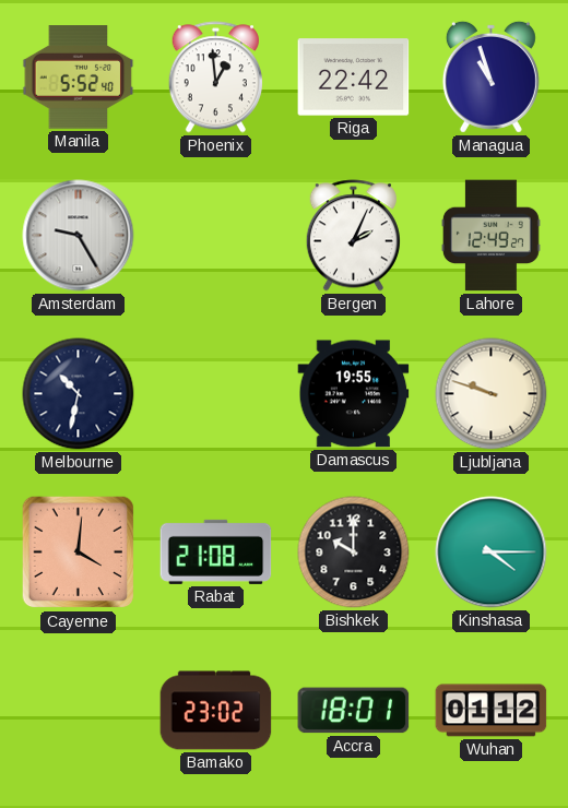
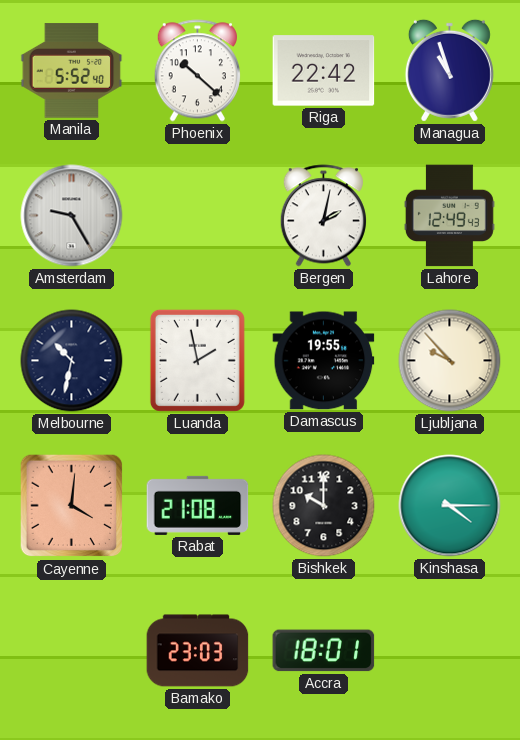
Phoenix: 12:59 -> 10:22
Bergen: 2:04 -> 2:02
Lahore: 12:49:27 -> 12:49:43
Luanda: none -> 1:58
Ljubljana: 9:48 -> 9:53
Bamako: 23:02 -> 23:03
Wuhan: 01:12 -> none
